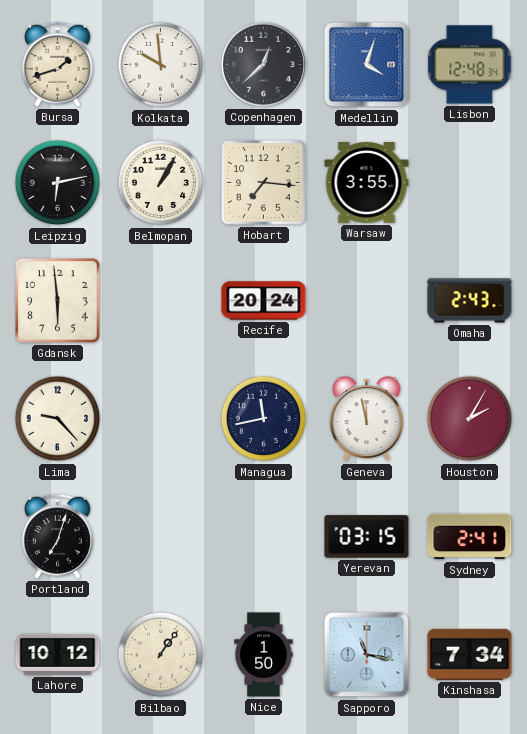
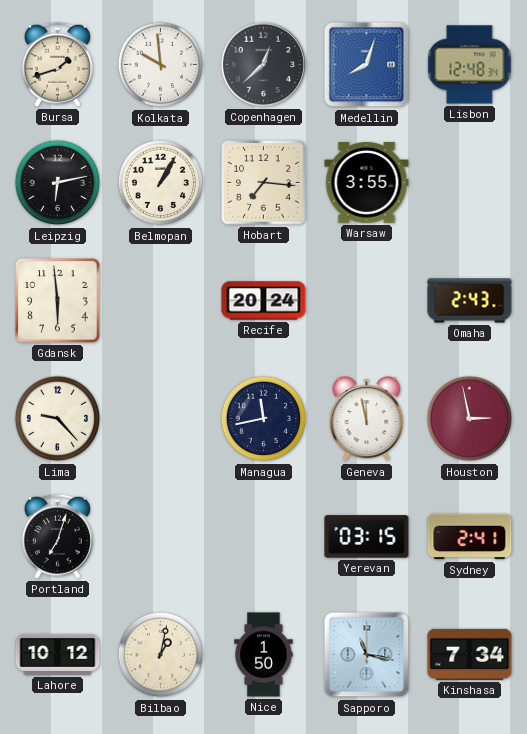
Medellin: 4:03 -> 8:03
Houston: 2:05 -> 2:58
Bilbao: 1:06 -> 1:02
